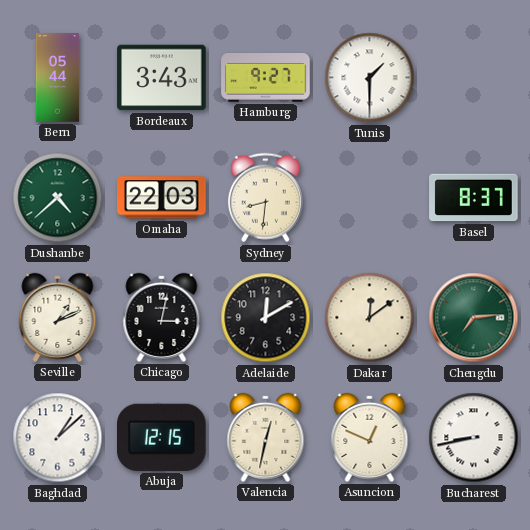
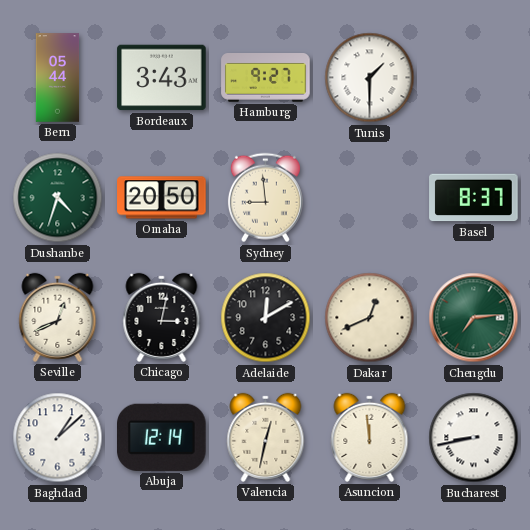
Dushanbe: 4:38 -> 4:33
Omaha: 22:03 -> 20:50
Sydney: 8:31 -> 8:59
Seville: 1:11 -> 12:41
Dakar: 12:09 -> 12:41
Abuja: 12:15 -> 12:14
Asuncion: 12:49 -> 11:59
